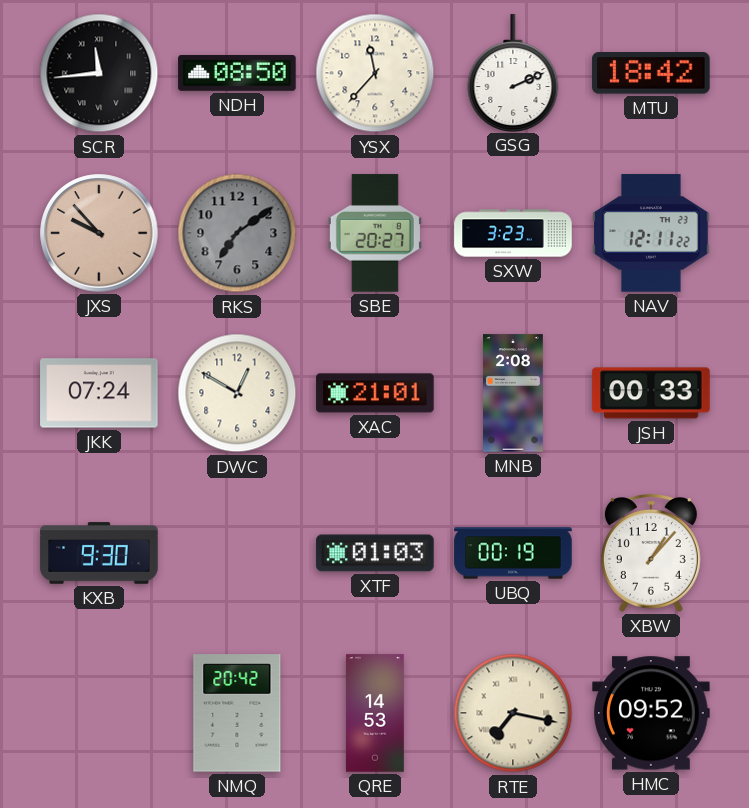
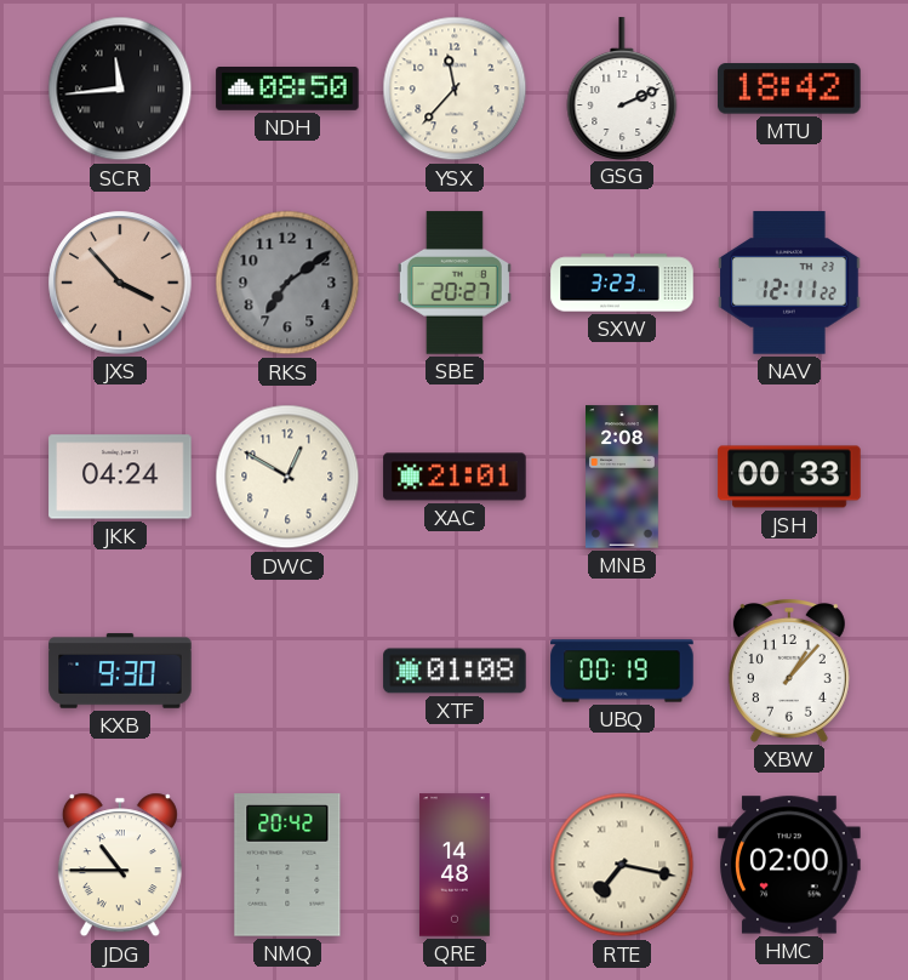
JXS: 9:53 -> 3:53
JKK: 07:24 -> 04:24
XTF: 01:03 -> 01:08
JDG: none -> 10:45
QRE: 14:53 -> 14:48
HMC: 09:52 -> 02:00
